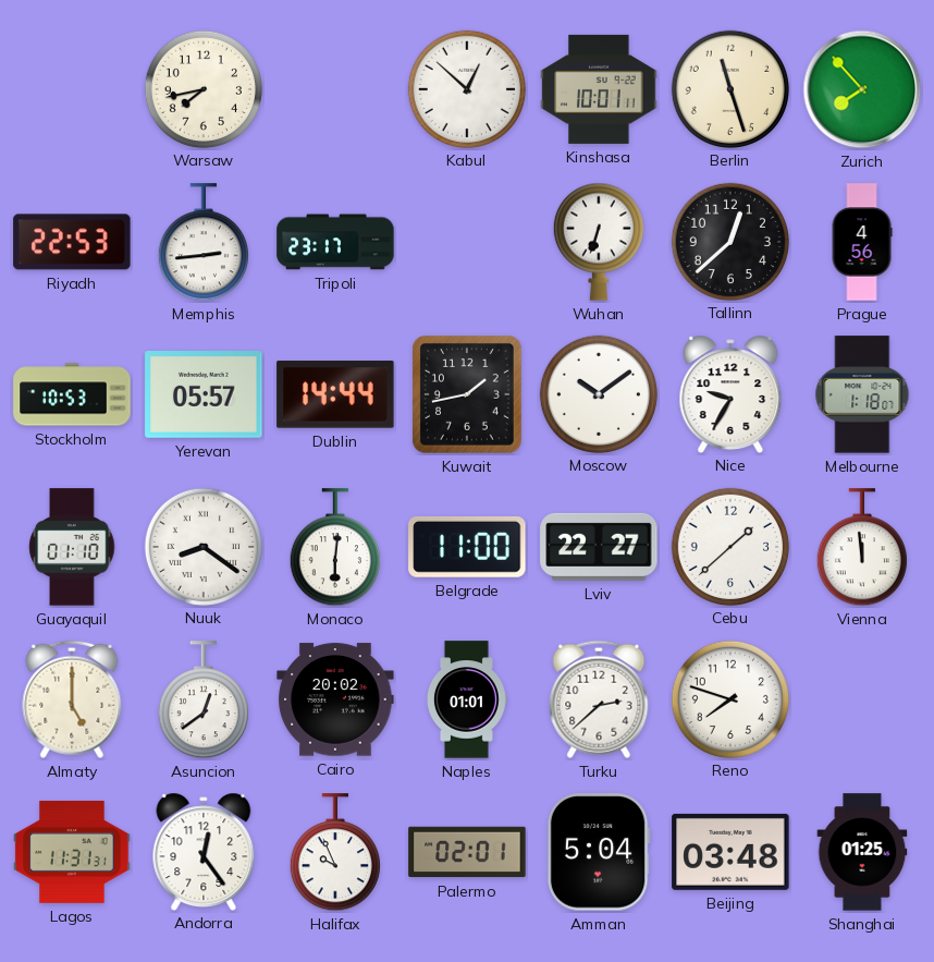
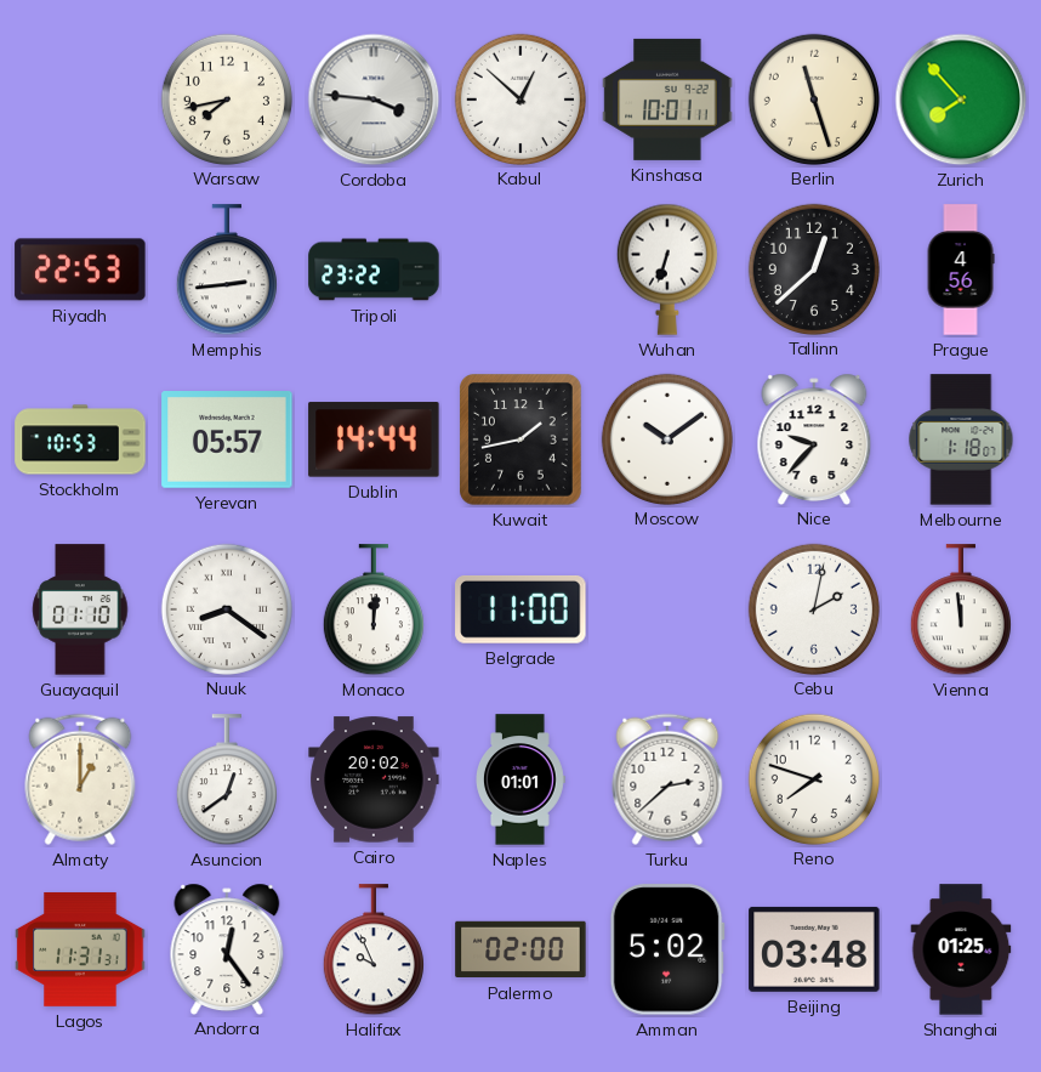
Cordoba: none -> 3:46
Tripoli: 23:17 -> 23:22
Nice: 9:35 -> 9:37
Monaco: 6:01 -> 12:01
Lviv: 22:27 -> none
Cebu: 1:38 -> 2:02
Almaty: 5:00 -> 1:00
Palermo: 02:01 -> 02:00
Amman: 5:04 -> 5:02
